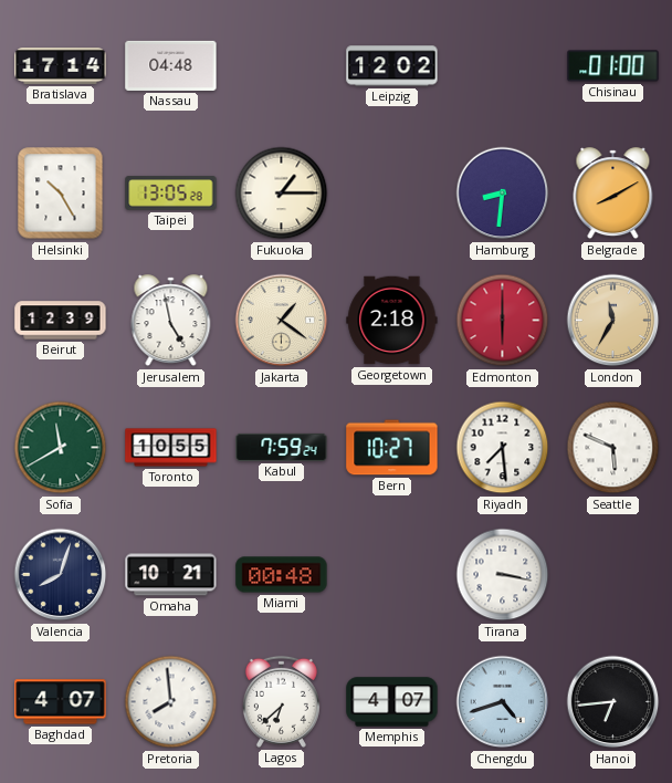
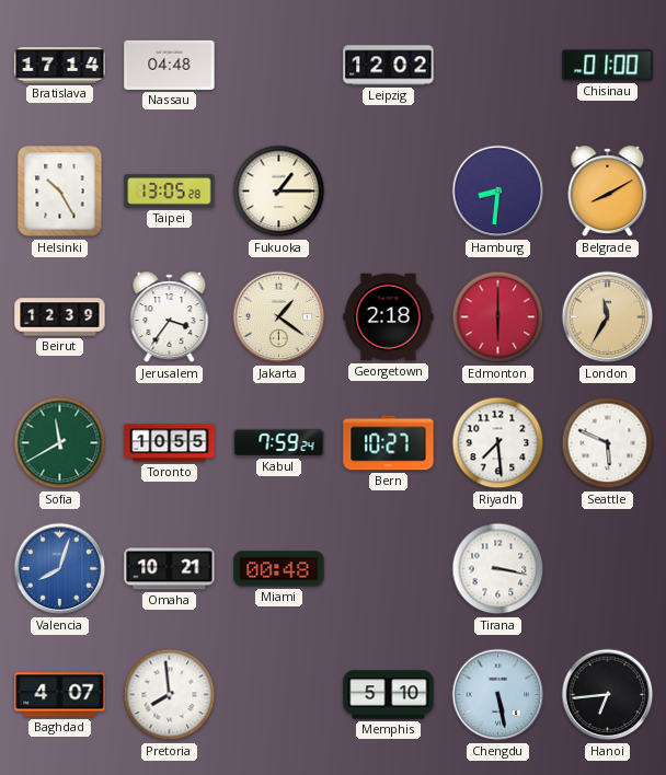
Jerusalem: 4:58 -> 3:36
Valencia dial: navy -> blue
Lagos: 6:38 -> none
Memphis: 4:07 -> 5:10
Chengdu: 4:42 -> 5:28
